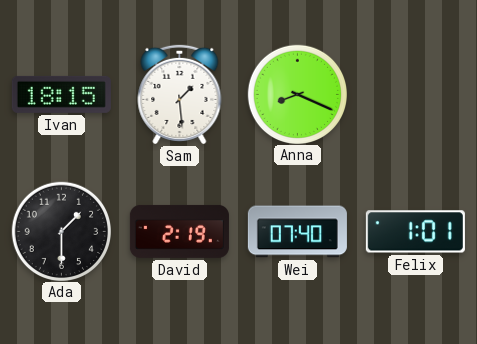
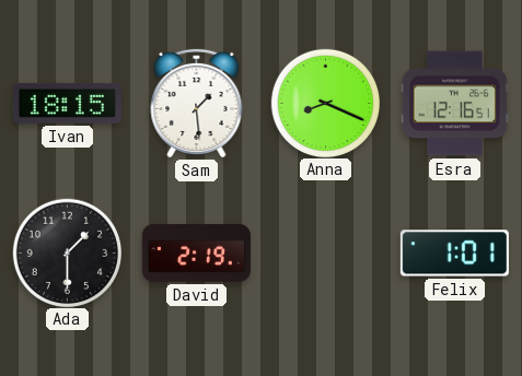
Esra: none -> 12:16
Wei: 07:40 -> none
